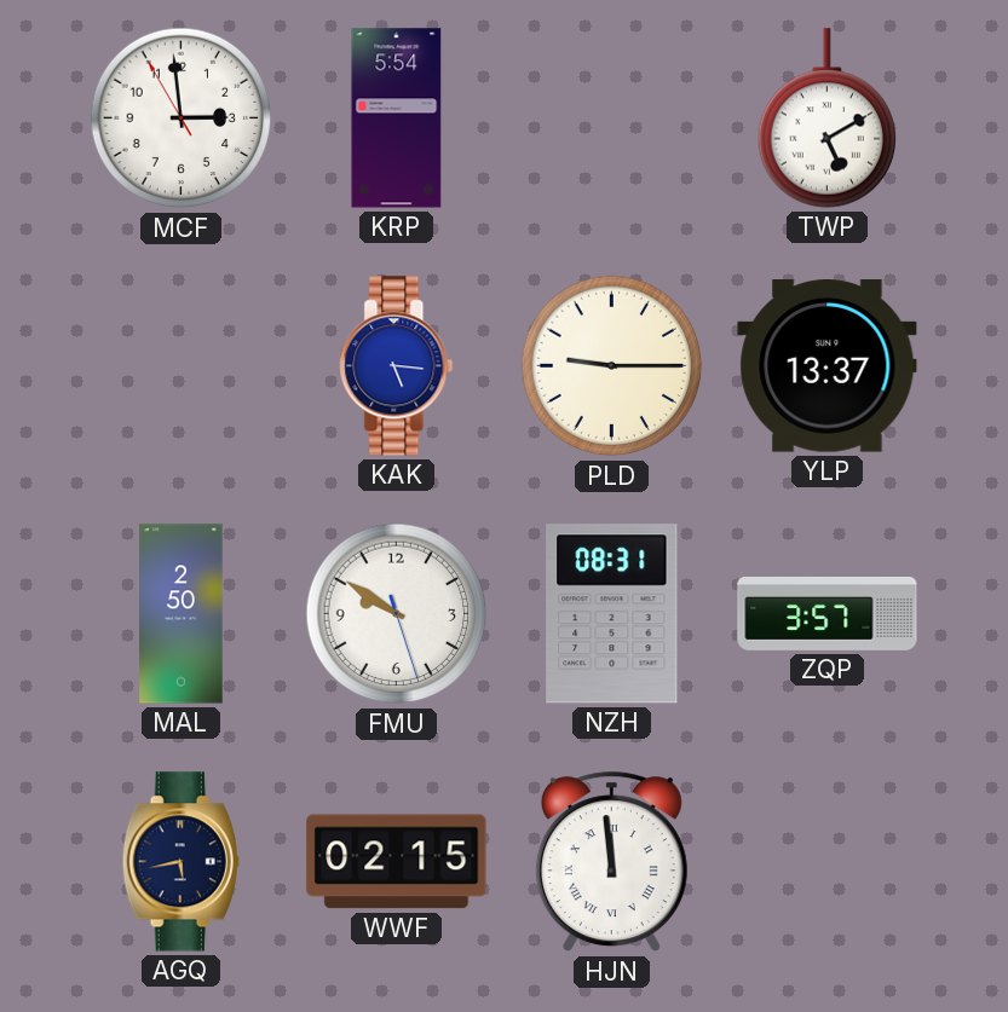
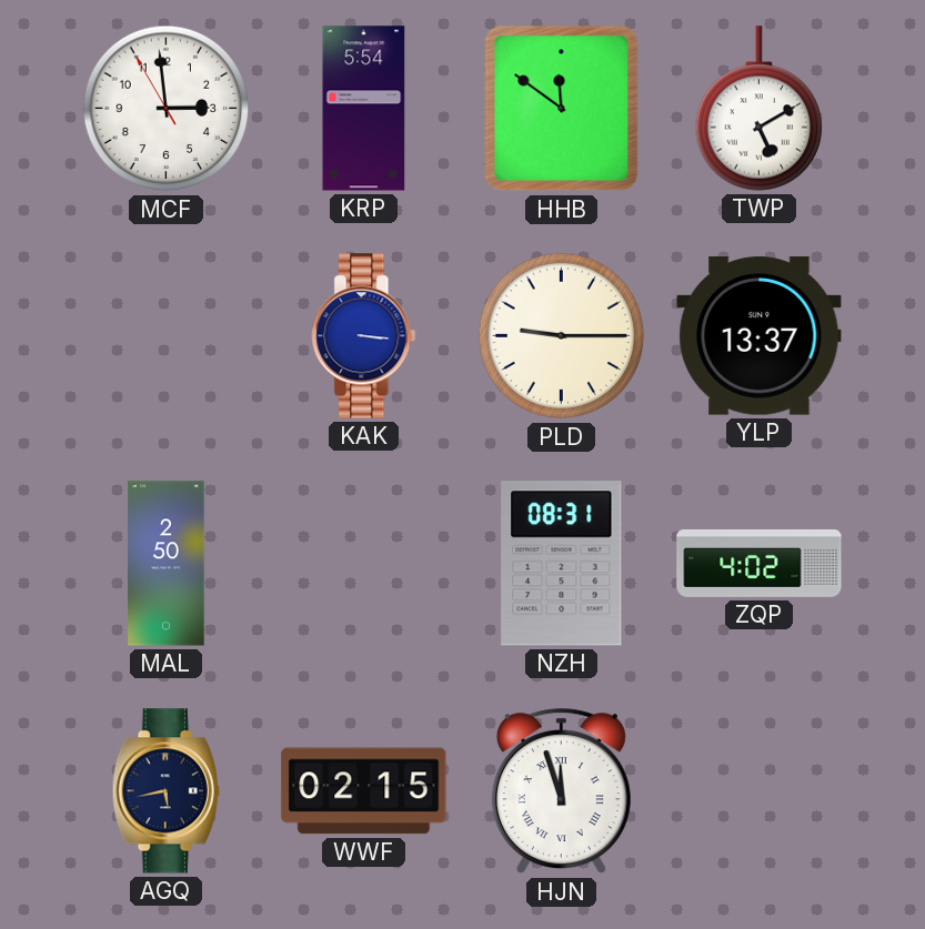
HHB: none -> 11:51
KAK: 5:16 -> 3:16
FMU: 9:50 -> none
ZQP: 3:57 -> 4:02
HJN: 11:59 -> 11:57
